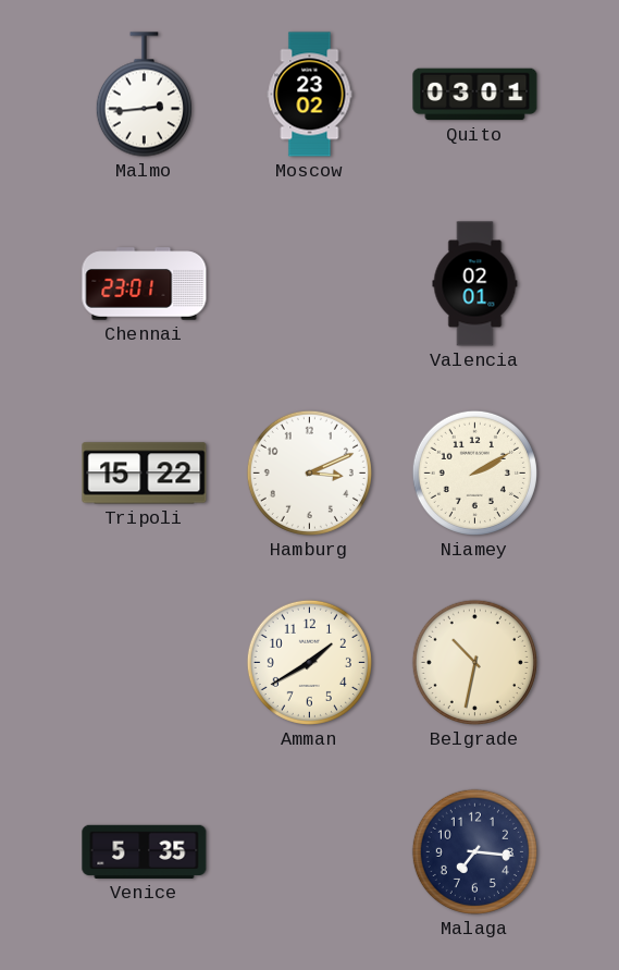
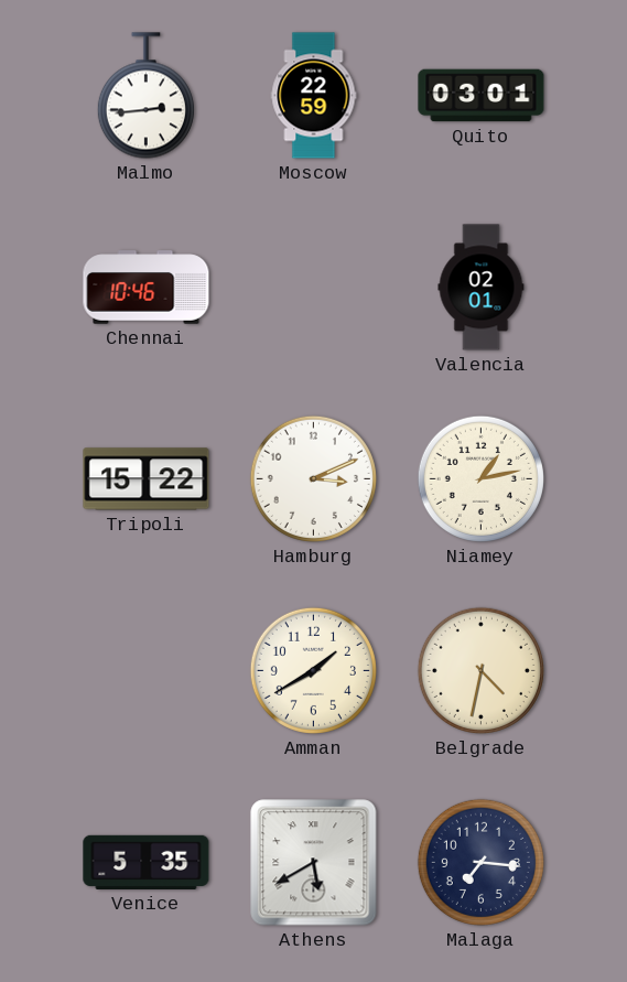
Moscow: 23:02 -> 22:59
Chennai: 23:01 -> 10:46
Niamey: 2:10 -> 1:13
Belgrade: 10:32 -> 4:32
Athens: none -> 5:40
